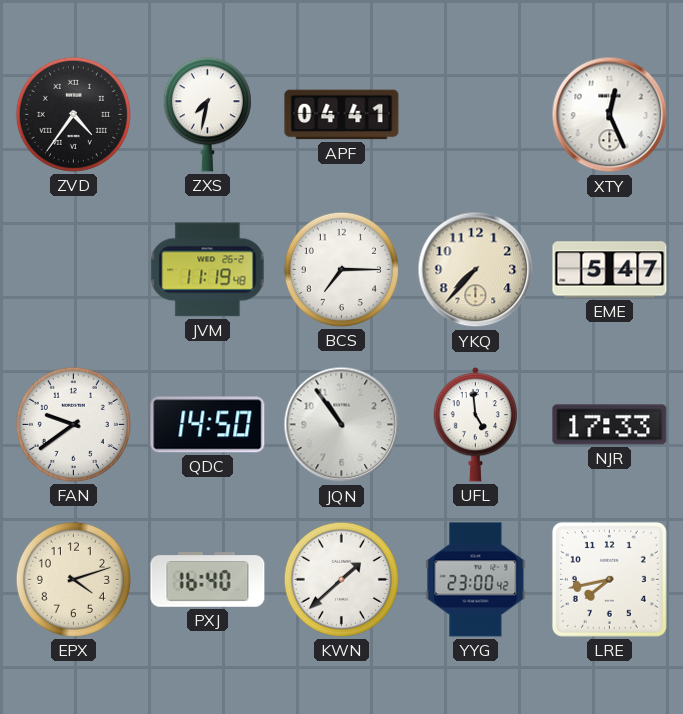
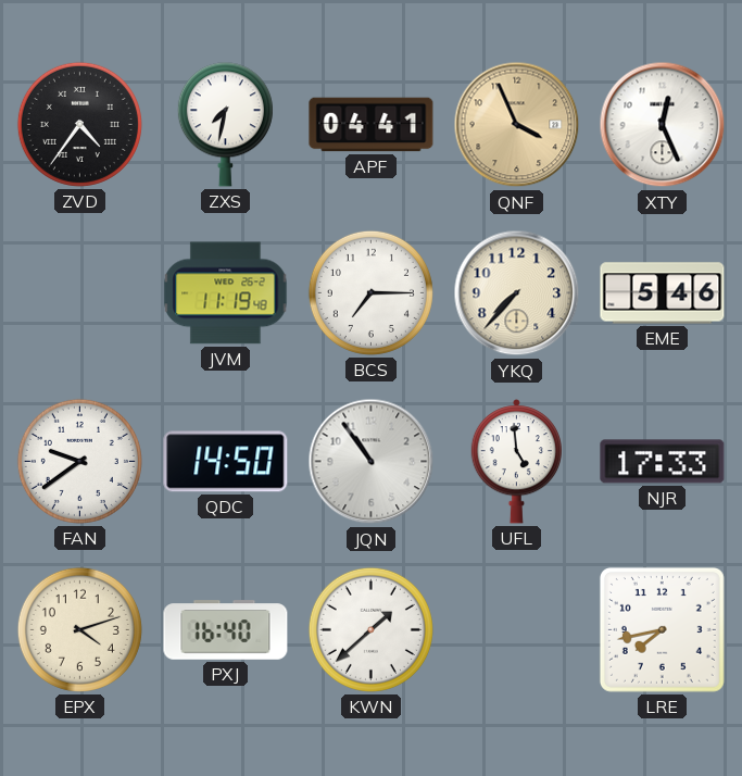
QNF: none -> 3:56
EME: 5:47 -> 5:46
YYG: 23:00 -> none
